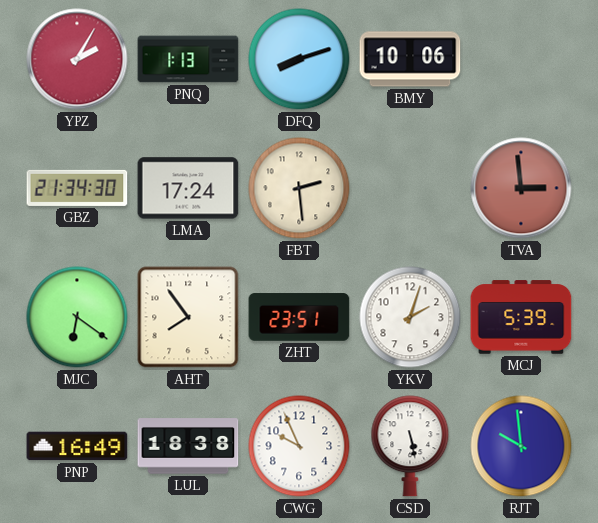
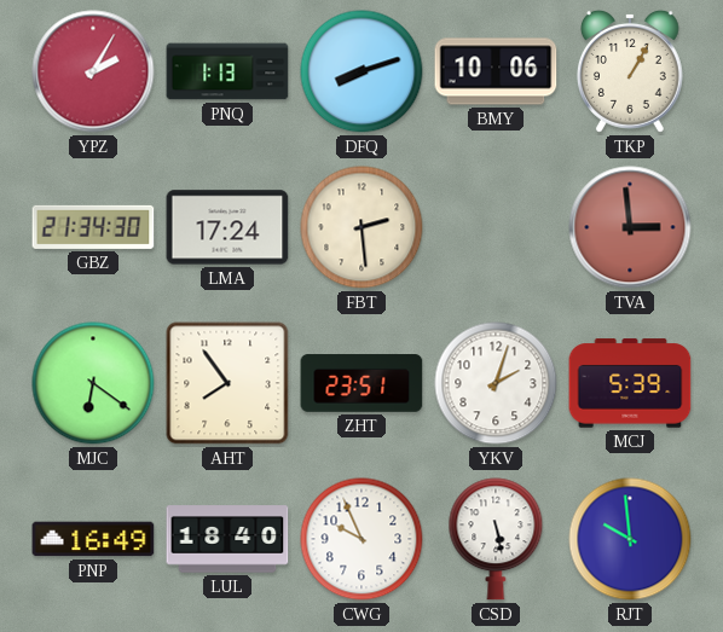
TKP: none -> 1:05
LUL: 18:38 -> 18:40
